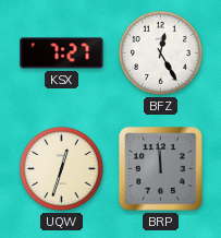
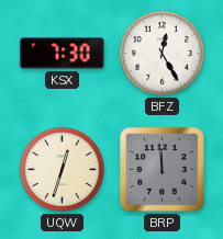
KSX: 7:27 -> 7:30
